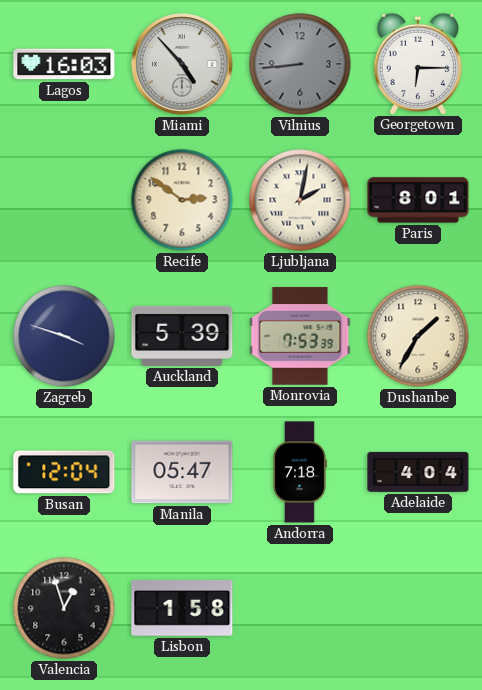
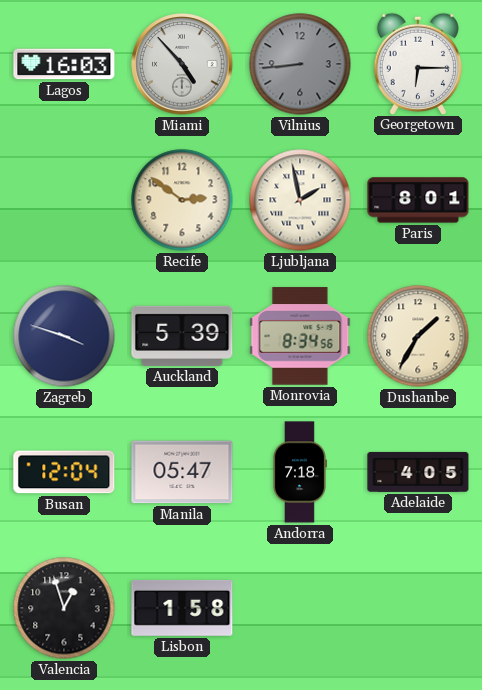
Ljubljana: 2:02 -> 1:58
Monrovia: 7:53 -> 8:34
Adelaide: 4:04 -> 4:05
